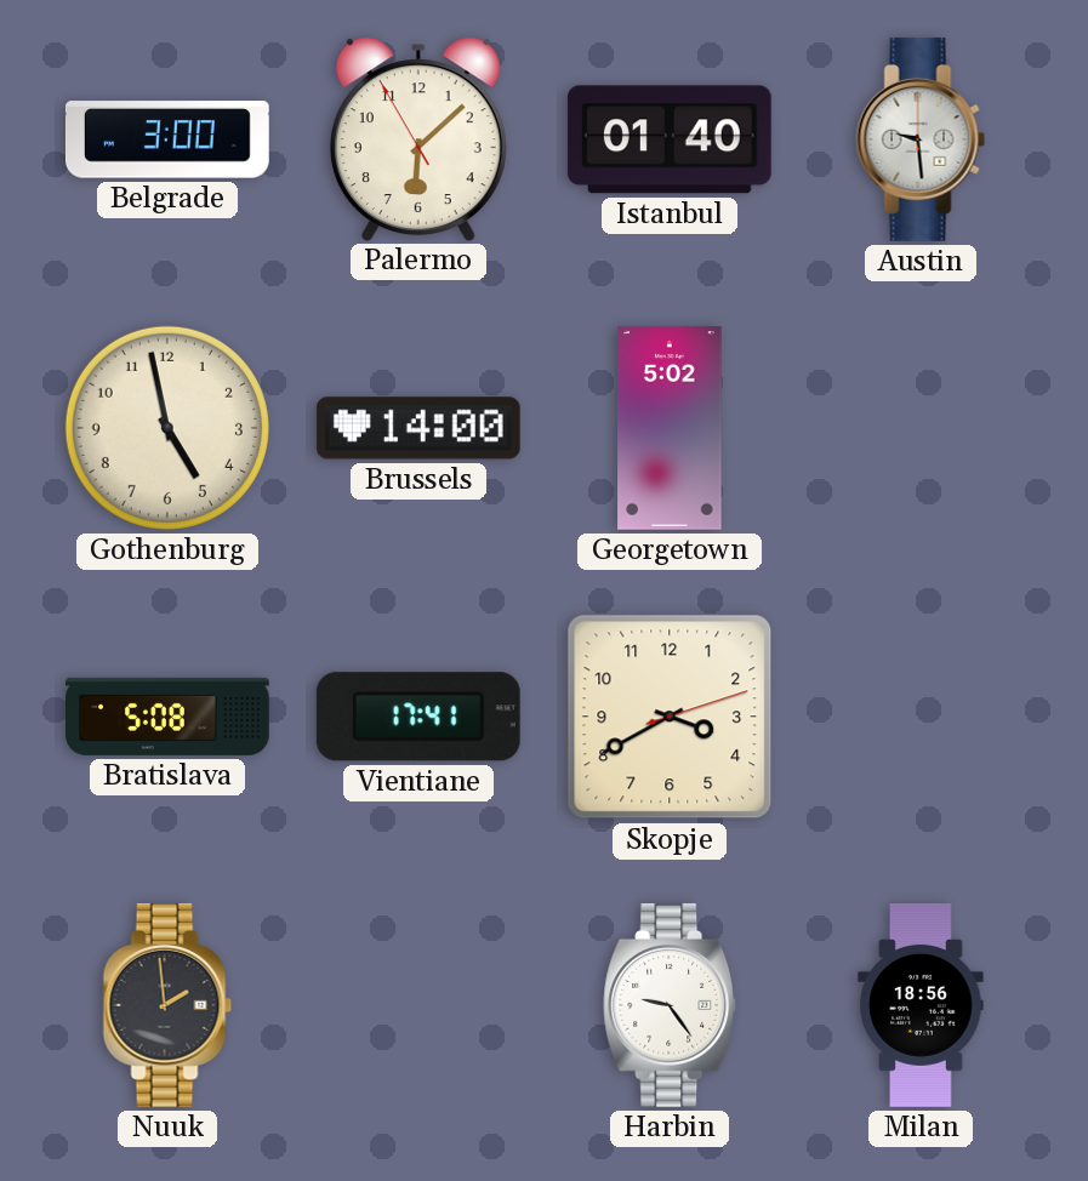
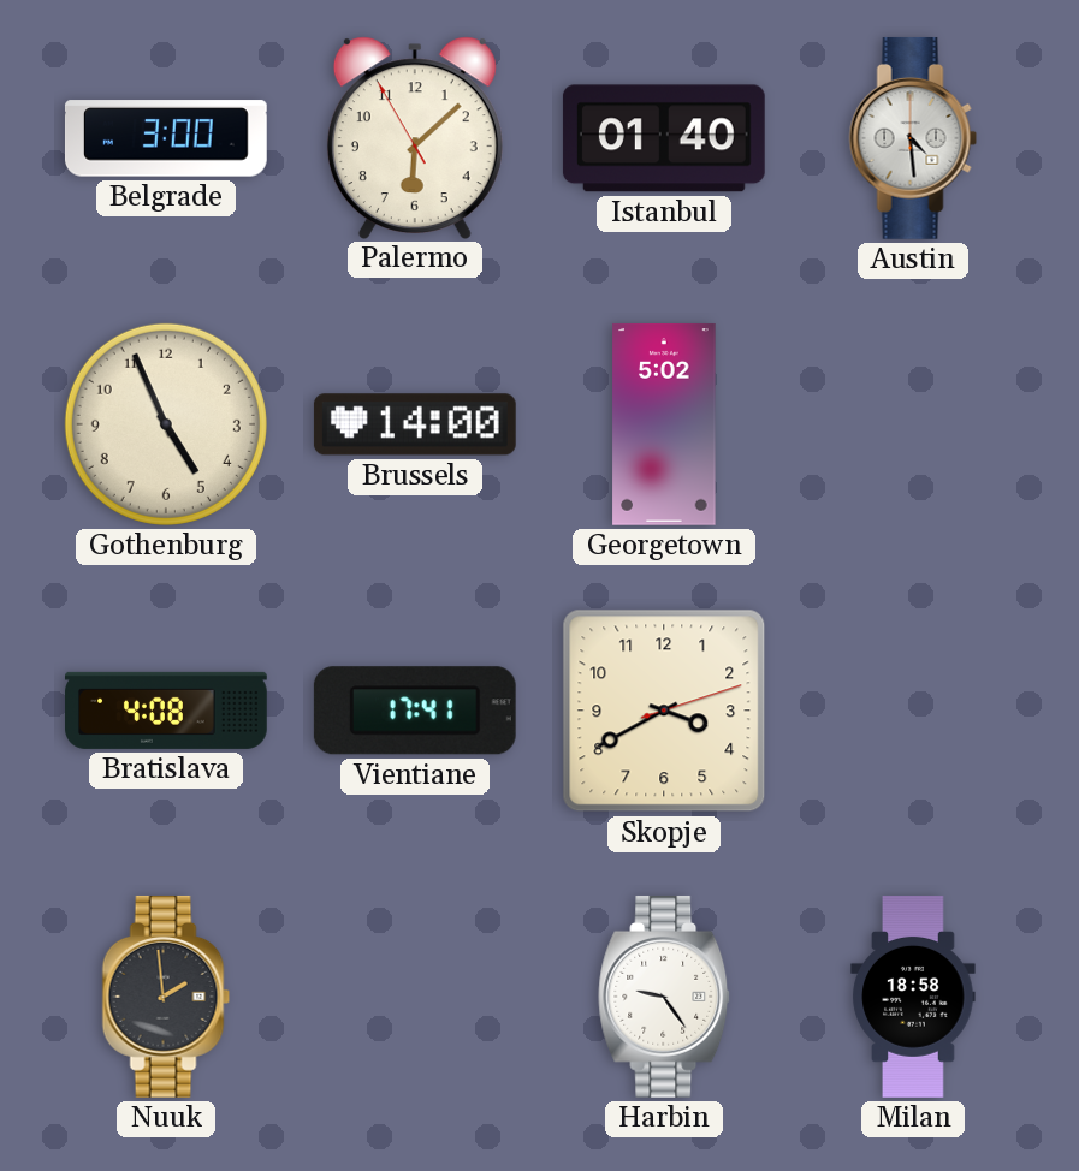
Austin: 9:29 -> 4:29
Gothenburg: 4:58 -> 4:56
Bratislava: 5:08 -> 4:08
Milan: 18:56 -> 18:58
